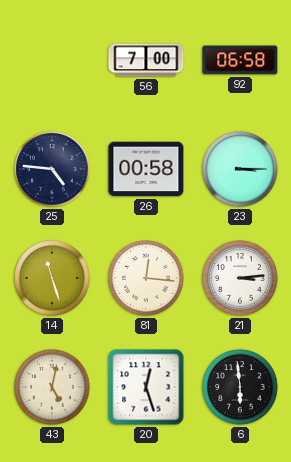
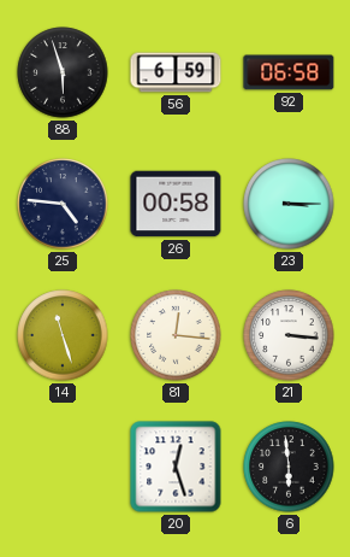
88: none -> 5:57
56: 7:00 -> 6:59
21: 3:14 -> 3:16
43: 5:02 -> none
